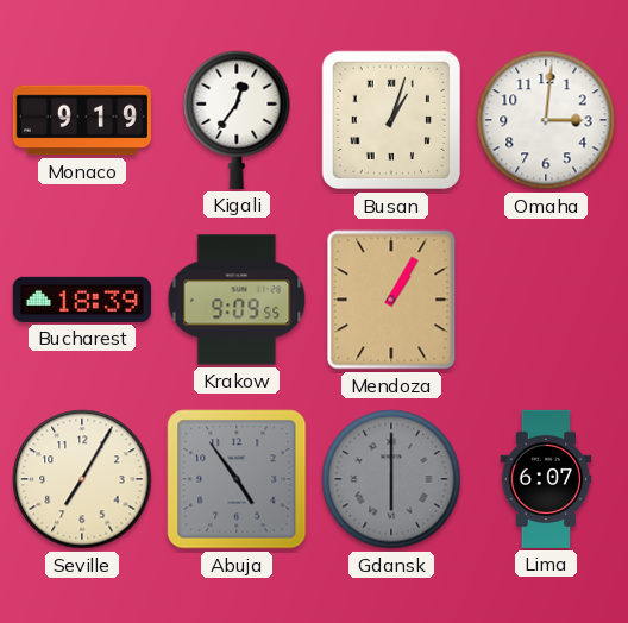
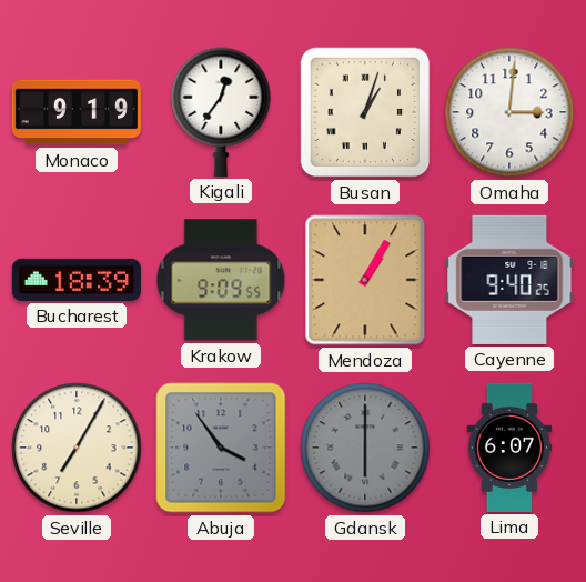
Cayenne: none -> 9:40
Abuja: 4:54 -> 3:54
